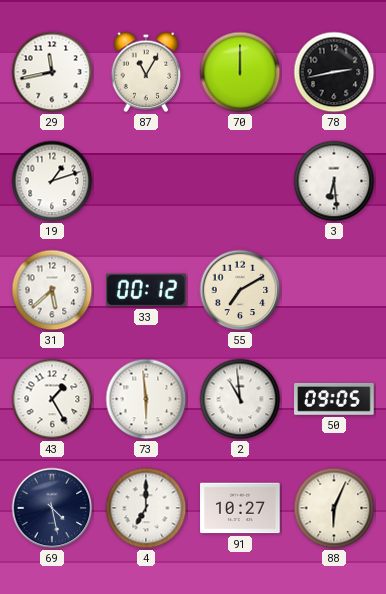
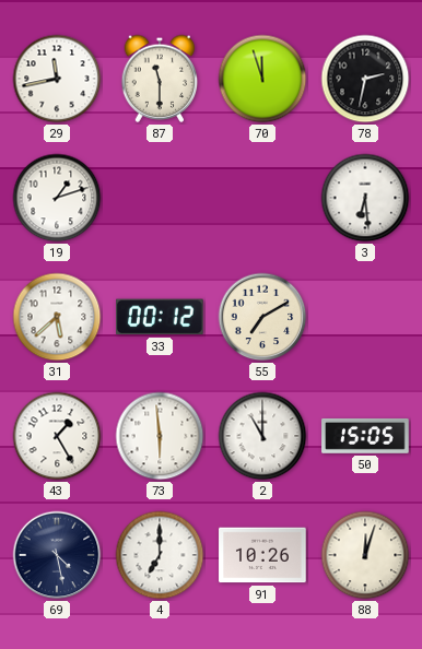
87: 11:05 -> 11:30
70: 12:00 -> 11:57
78: 2:43 -> 2:32
2: 10:59 -> 11:00
50: 09:05 -> 15:05
91: 10:27 -> 10:26
88: 6:04 -> 12:03
